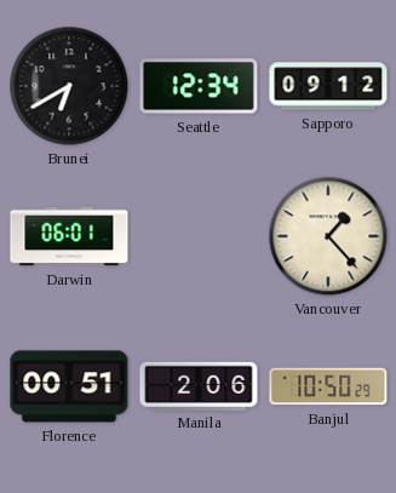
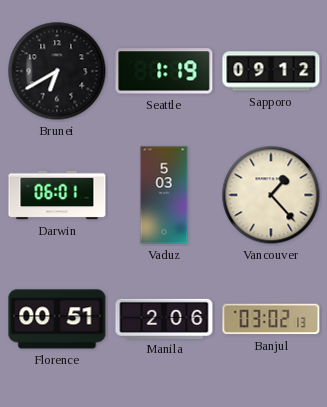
Seattle: 12:34 -> 1:19
Vaduz: none -> 5:03
Banjul: 10:50 -> 03:02
